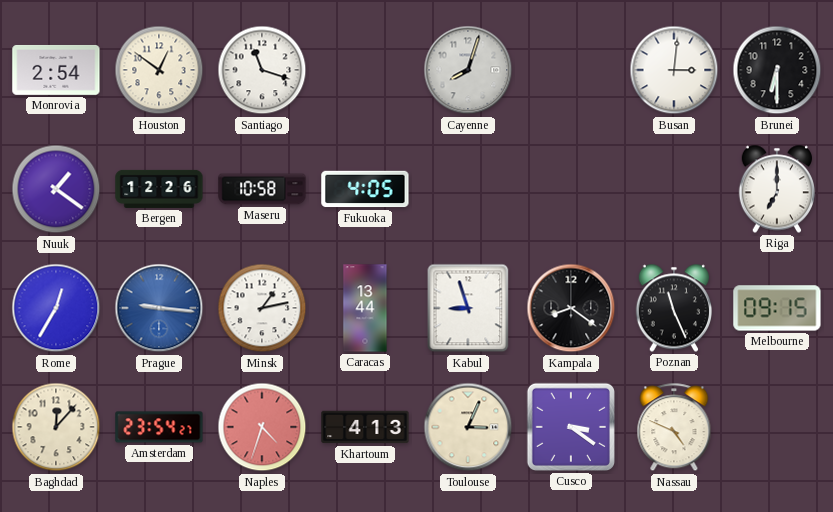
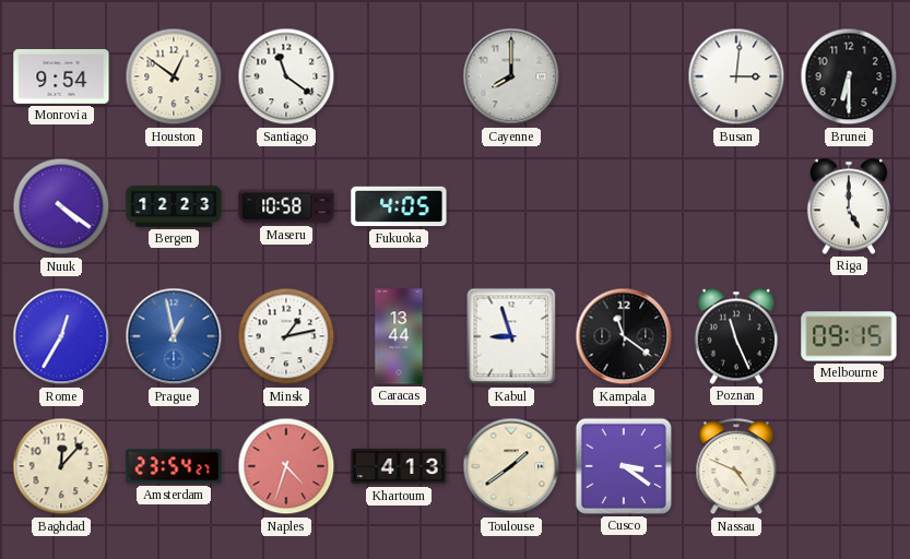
Monrovia: 2:54 -> 9:54
Santiago: 11:18 -> 11:21
Cayenne: 8:03 -> 8:00
Nuuk: 1:21 -> 4:21
Bergen: 12:26 -> 12:23
Riga: 7:00 -> 5:00
Prague: 9:16 -> 12:58
Kampala: 8:21 -> 11:21
Toulouse: 3:04 -> 1:39
